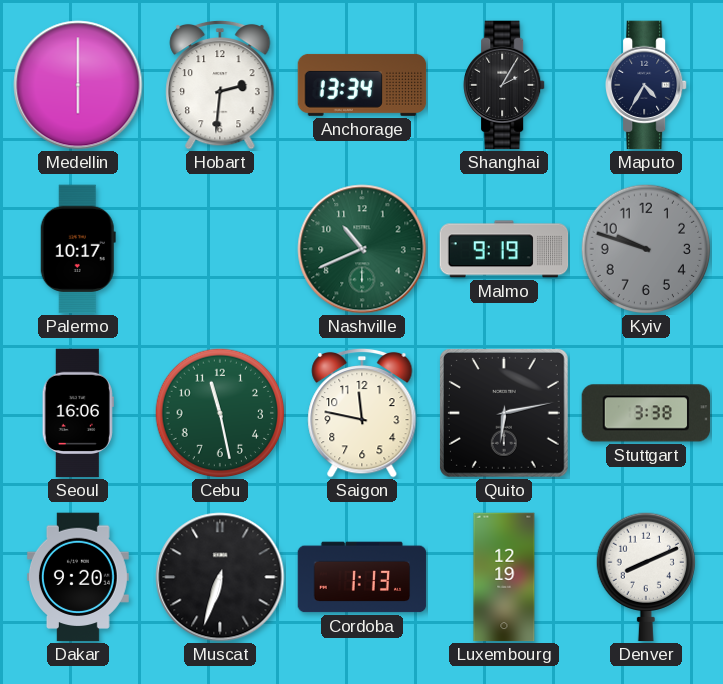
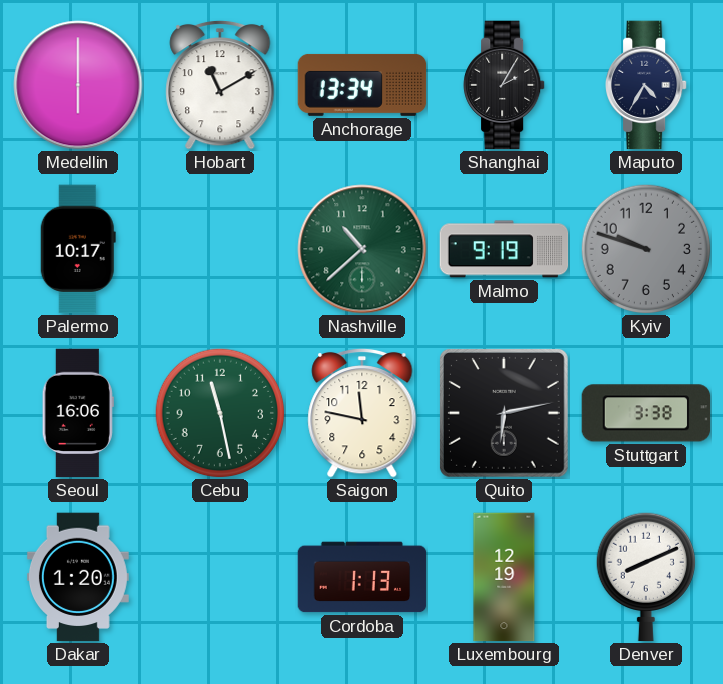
Hobart: 2:31 -> 11:10
Nashville: 10:41 -> 10:38
Dakar: 9:20 -> 1:20
Muscat: 6:33 -> none
